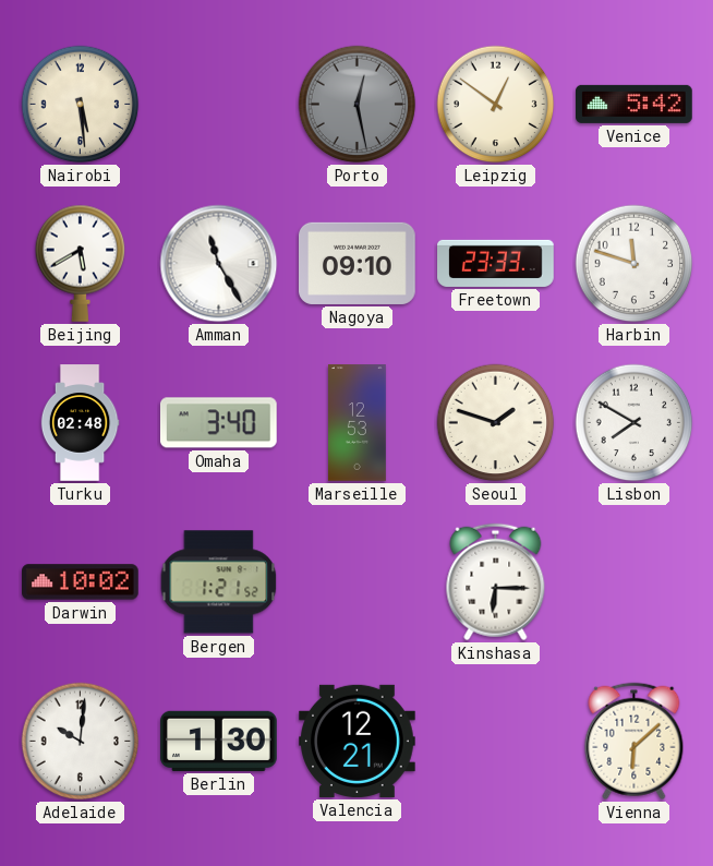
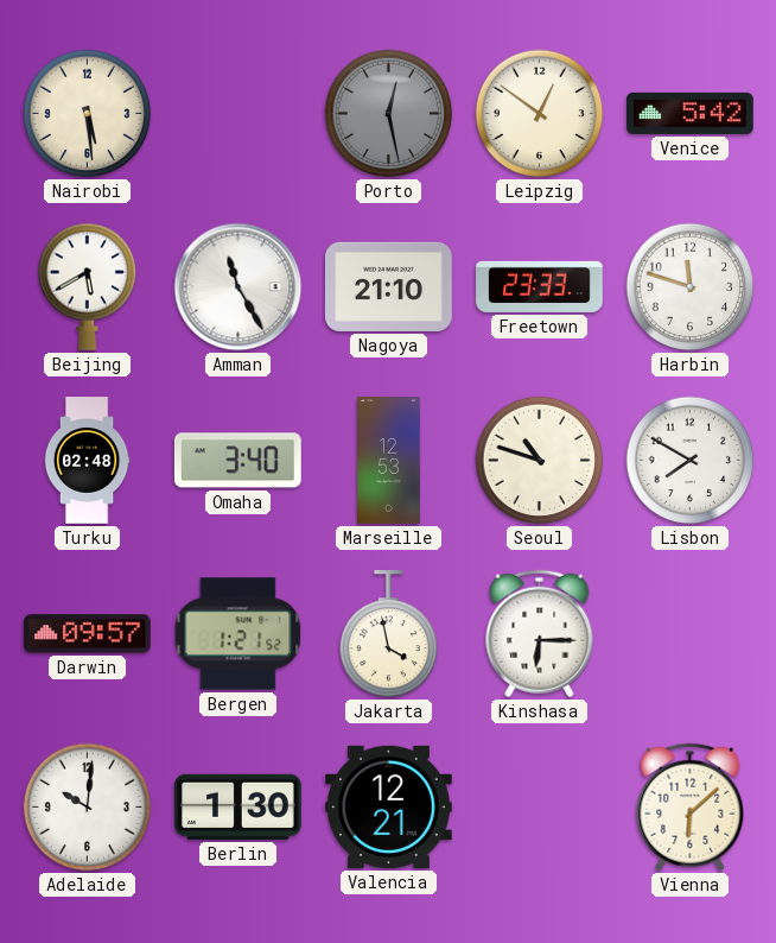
Nagoya: 09:10 -> 21:10
Seoul: 1:48 -> 10:48
Darwin: 10:02 -> 09:57
Jakarta: none -> 3:58
